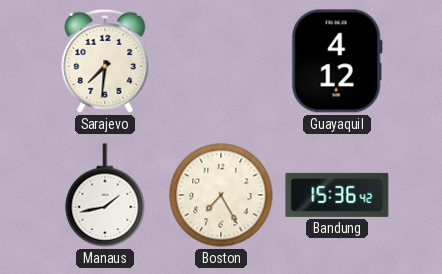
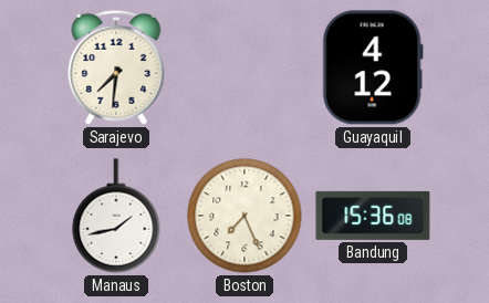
Boston: 7:25 -> 7:26
Bandung: 15:36:42 -> 15:36:08
